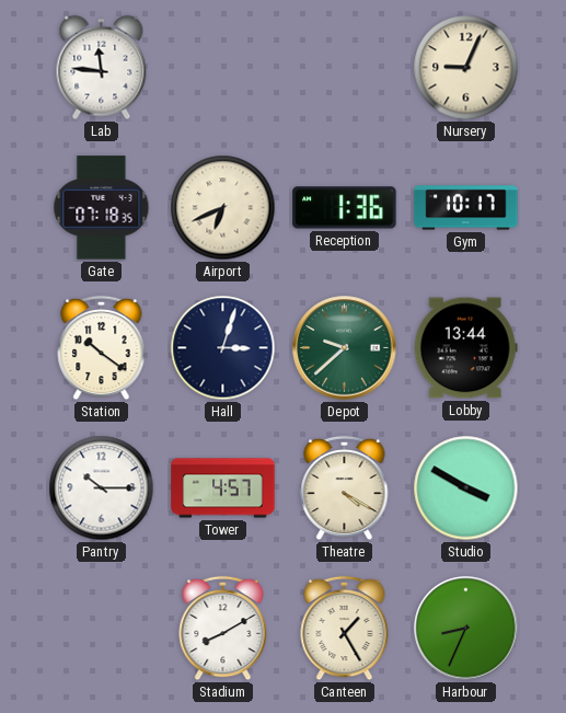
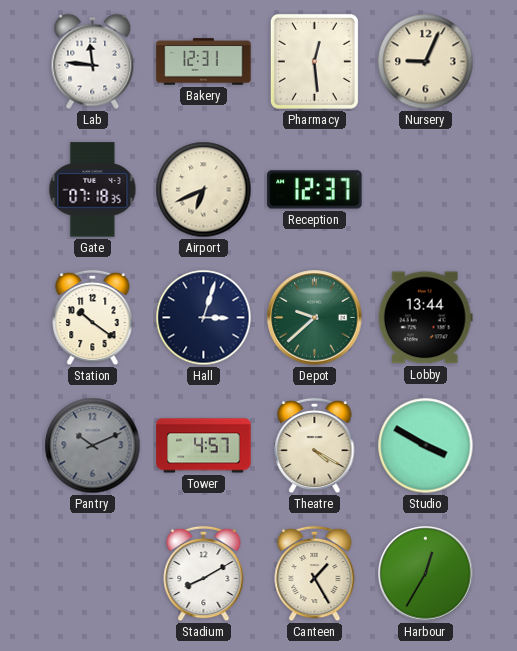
Bakery: none -> 12:31
Pharmacy: none -> 12:29
Reception: 1:36 -> 12:37
Gym: 10:17 -> none
Pantry: 10:15 -> 10:11
Pantry dial: white -> grey
Harbour: 8:34 -> 12:35
